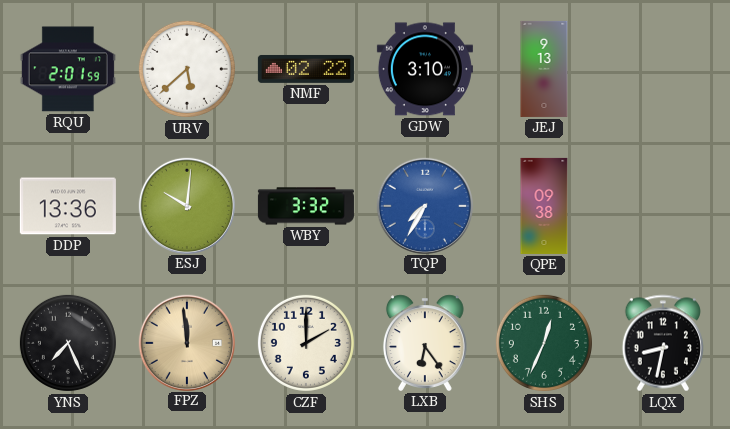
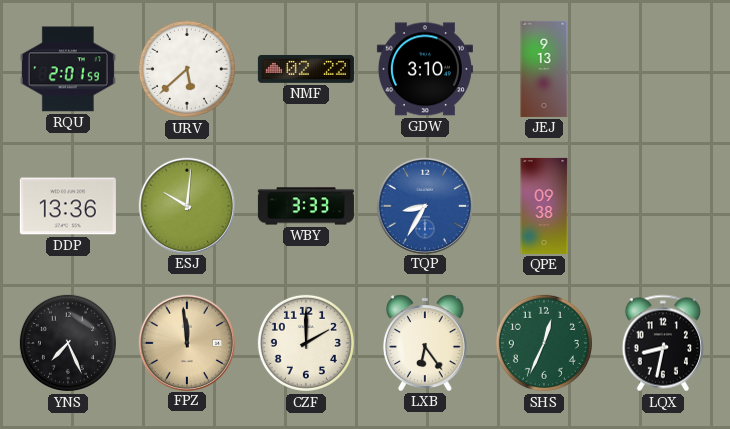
WBY: 3:32 -> 3:33
TQP: 7:35 -> 8:35
